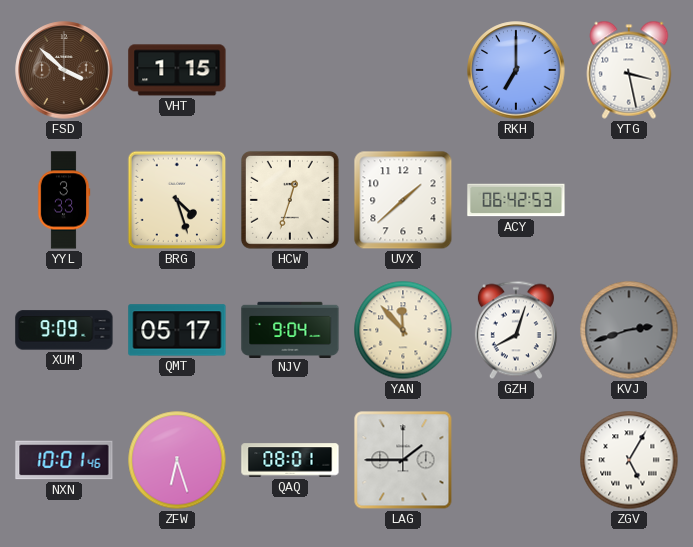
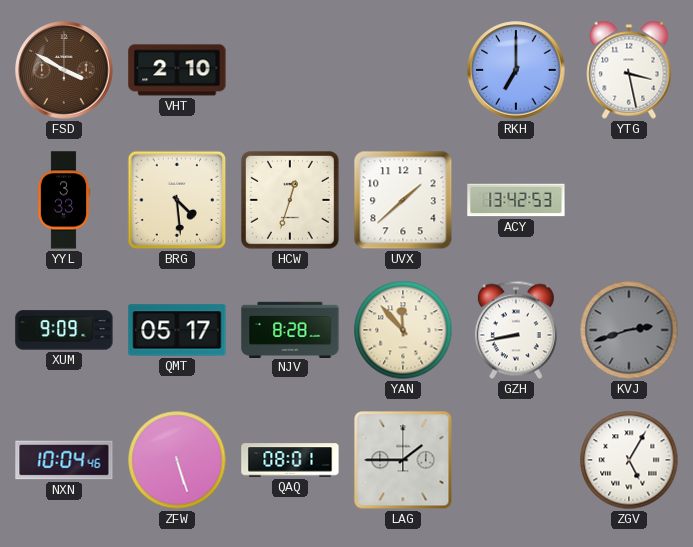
FSD: 3:52 -> 3:50
VHT: 1:15 -> 2:10
BRG: 4:27 -> 4:29
ACY: 06:42 -> 13:42
NJV: 9:04 -> 8:28
GZH: 8:03 -> 8:43
NXN: 10:01 -> 10:04
ZFW: 6:27 -> 5:27
